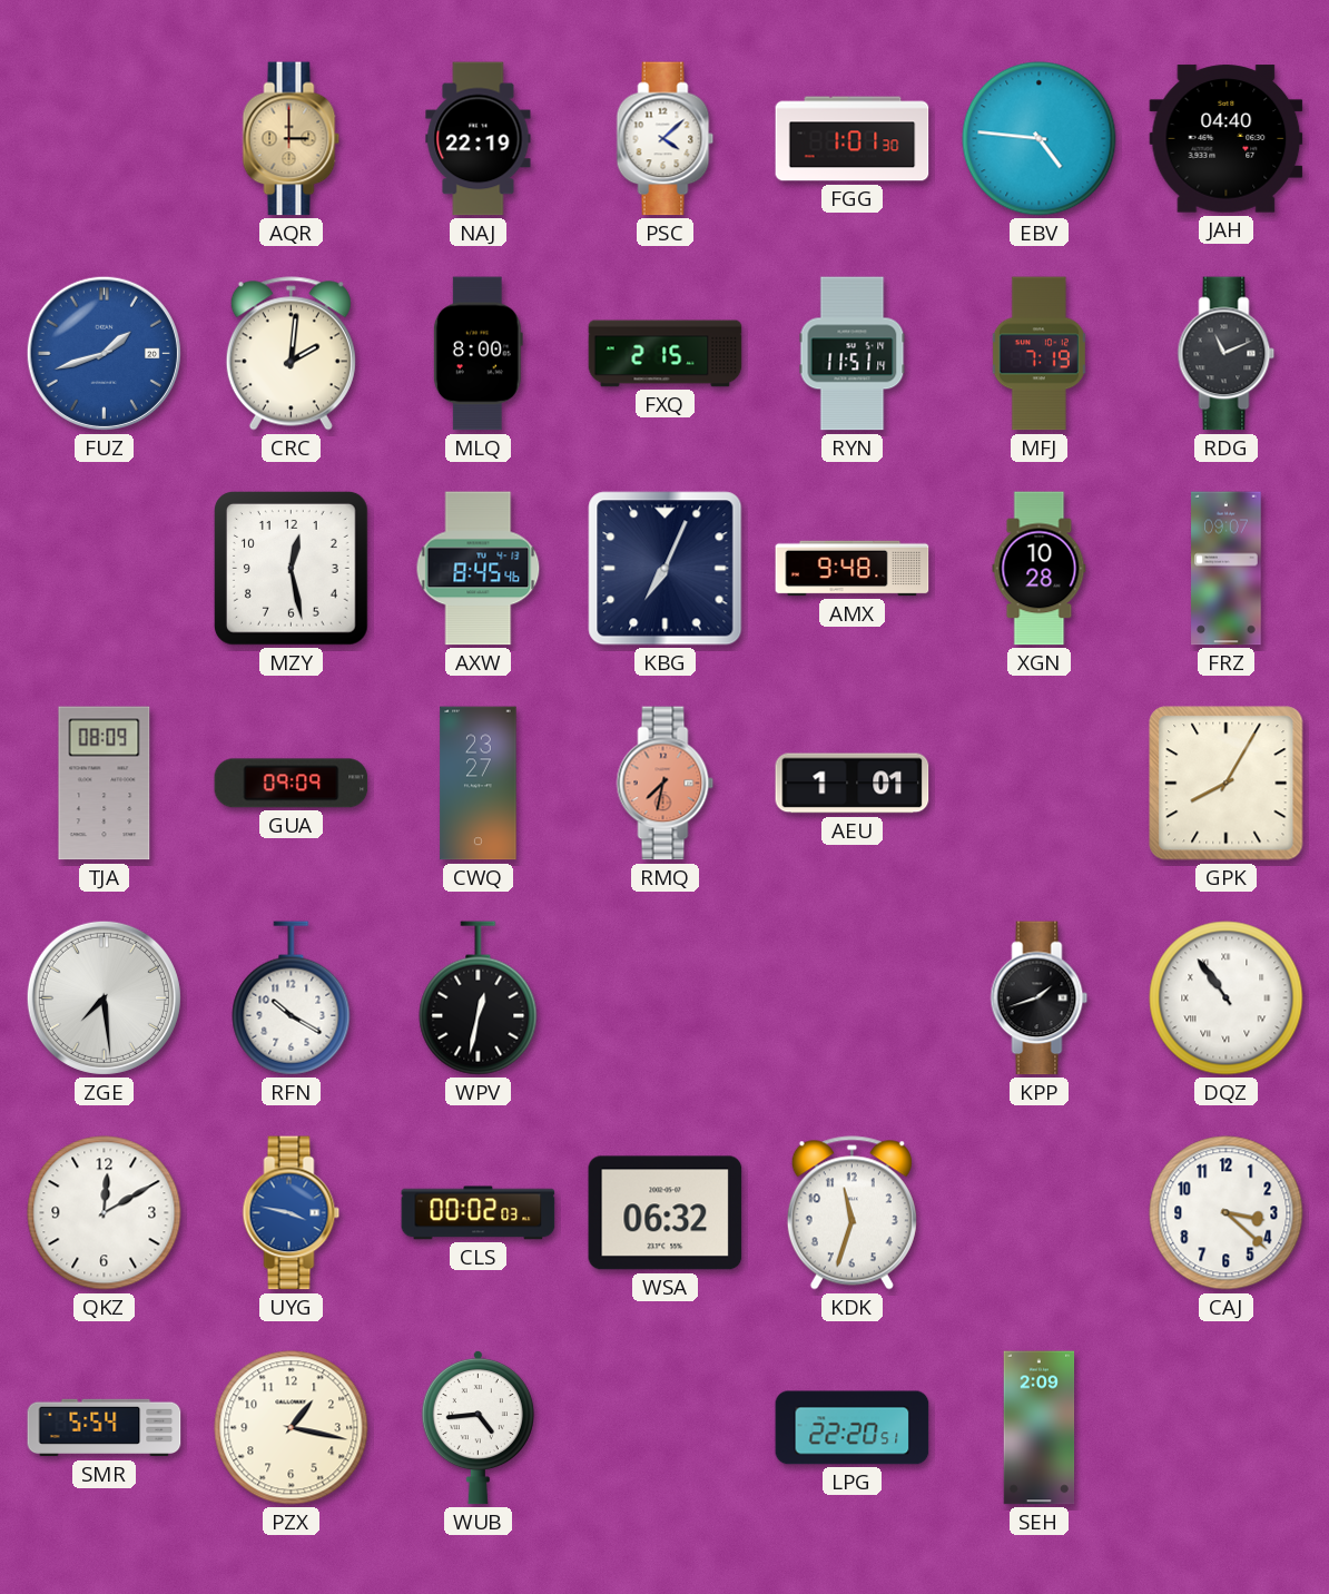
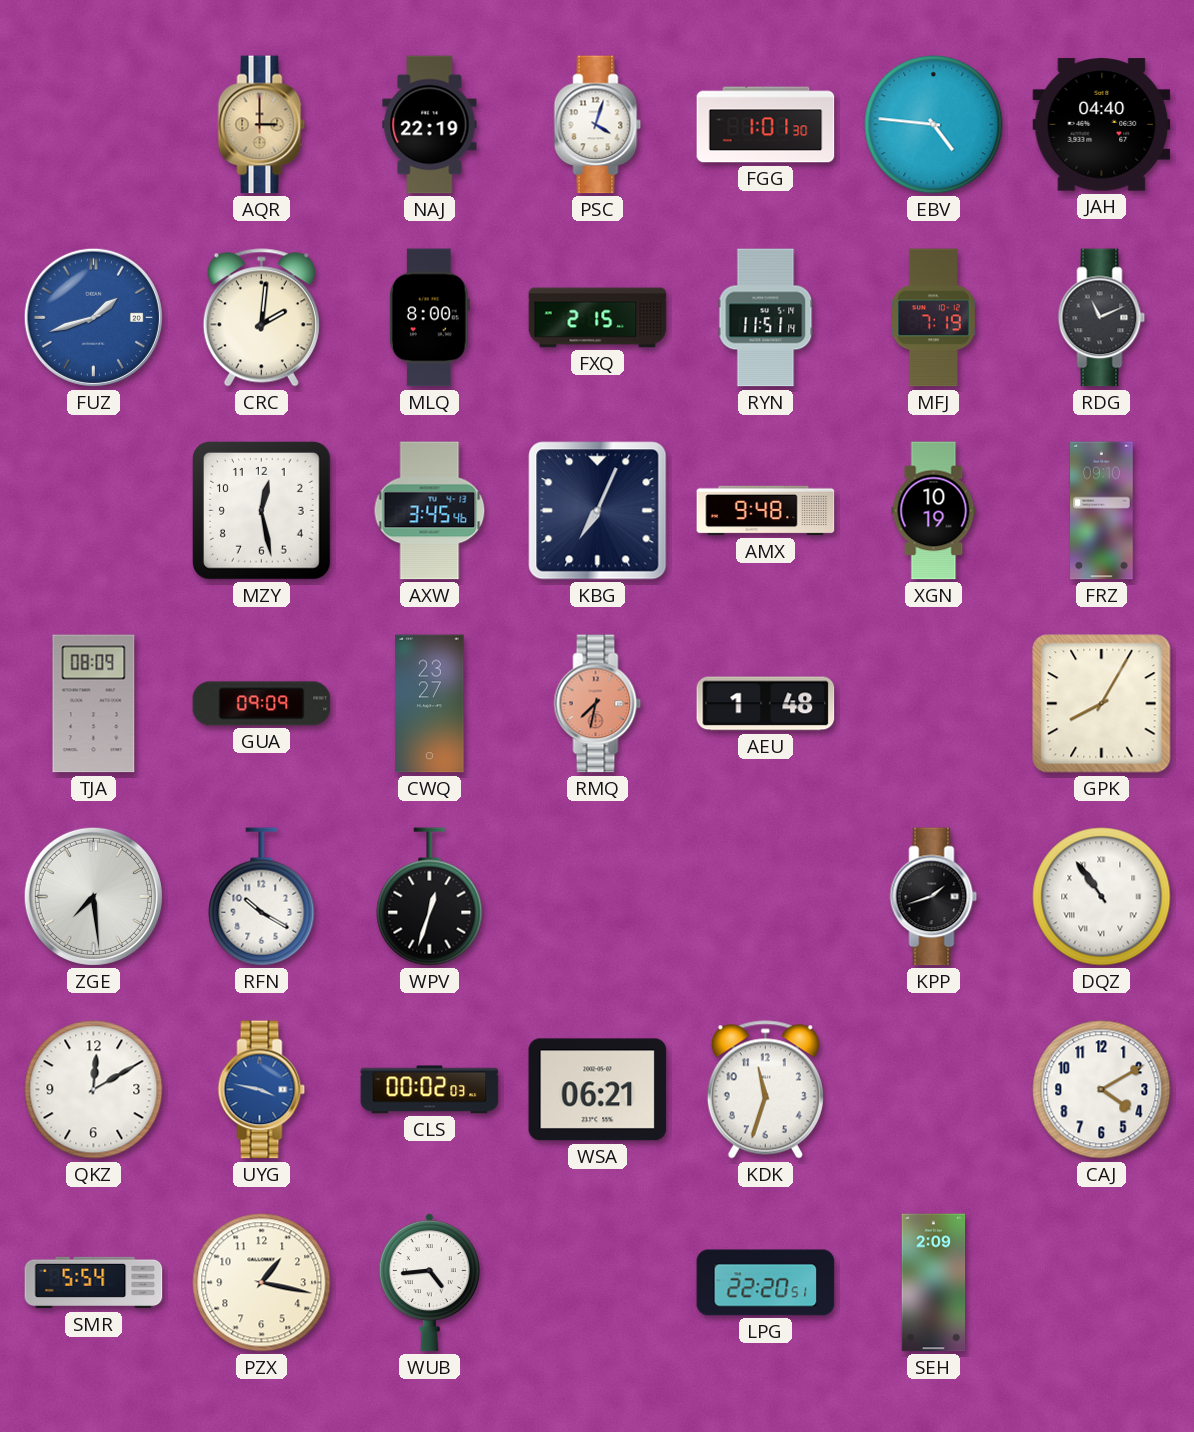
PSC: 4:08 -> 4:03
AXW: 8:45 -> 3:45
XGN: 10:28 -> 10:19
FRZ: 09:07 -> 09:10
AEU: 1:01 -> 1:48
WPV: 12:32 -> 12:33
WSA: 06:32 -> 06:21
CAJ: 3:22 -> 4:10
